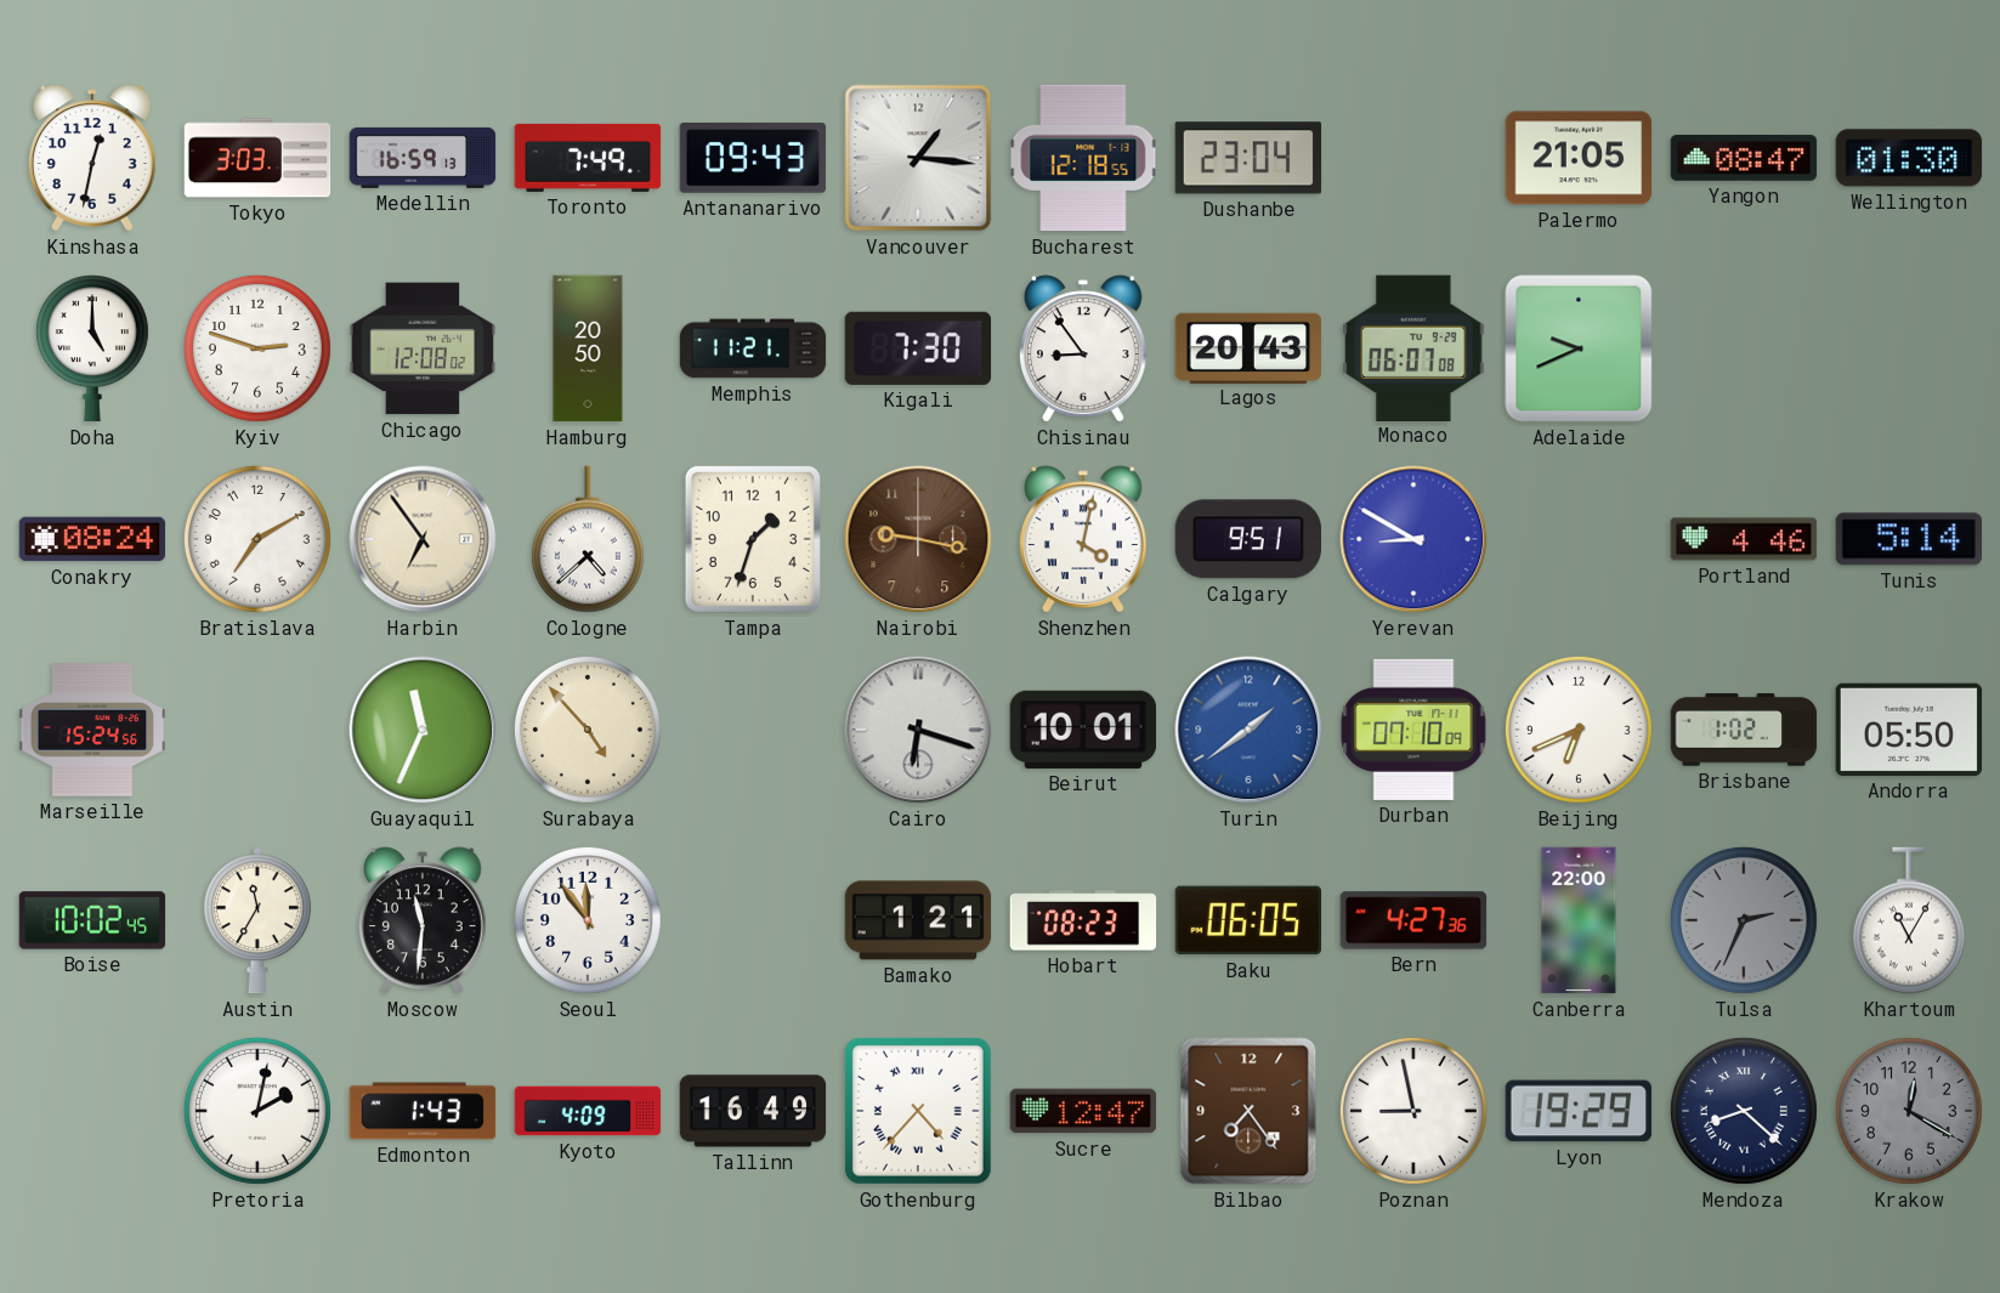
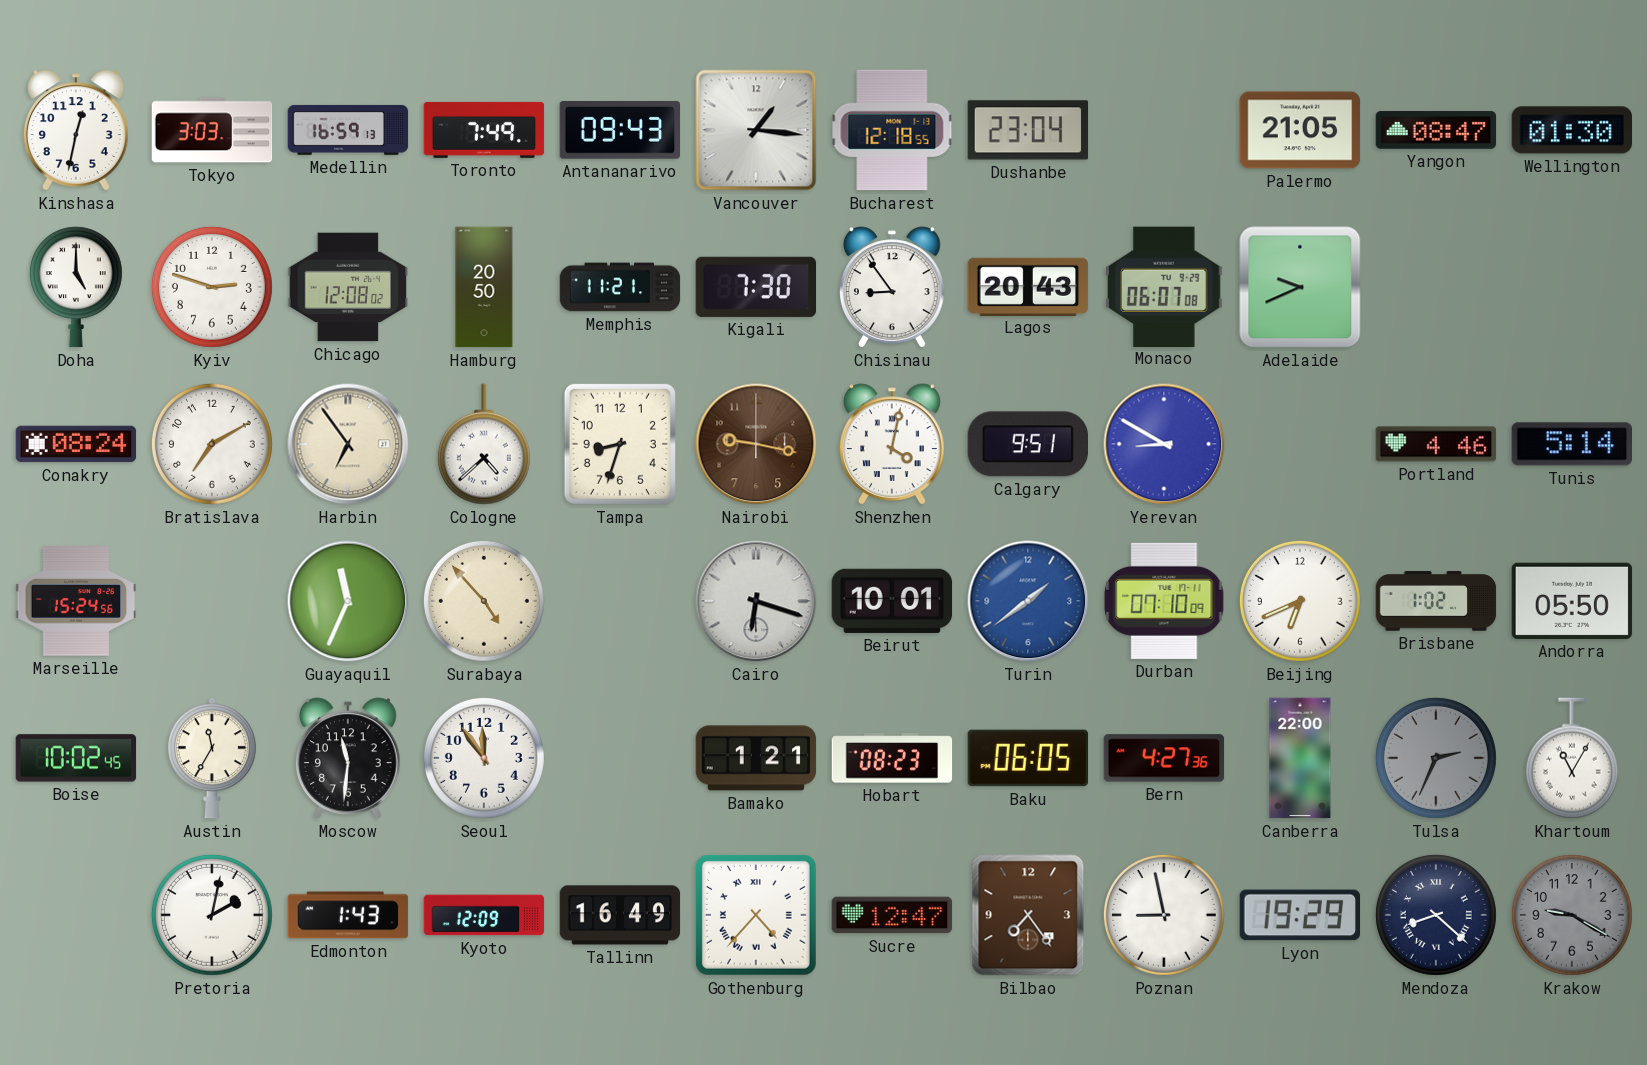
Tampa: 1:33 -> 8:33
Kyoto: 4:09 -> 12:09
Krakow: 12:20 -> 9:20
